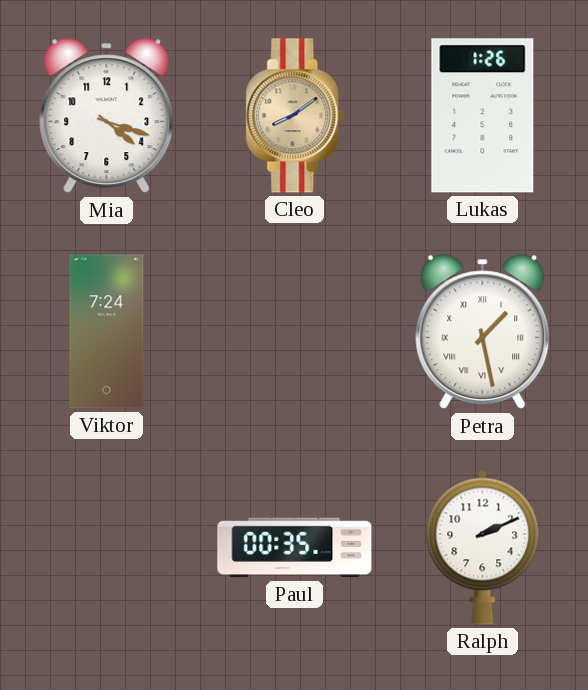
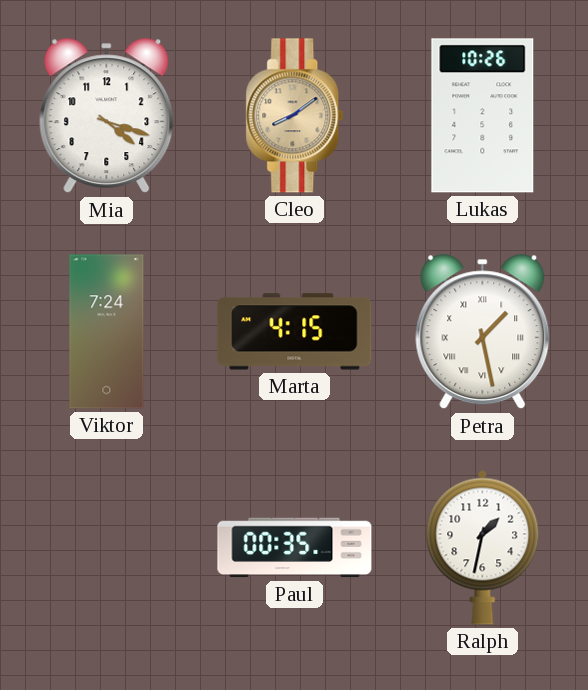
Lukas: 1:26 -> 10:26
Marta: none -> 4:15
Ralph: 2:11 -> 1:32
